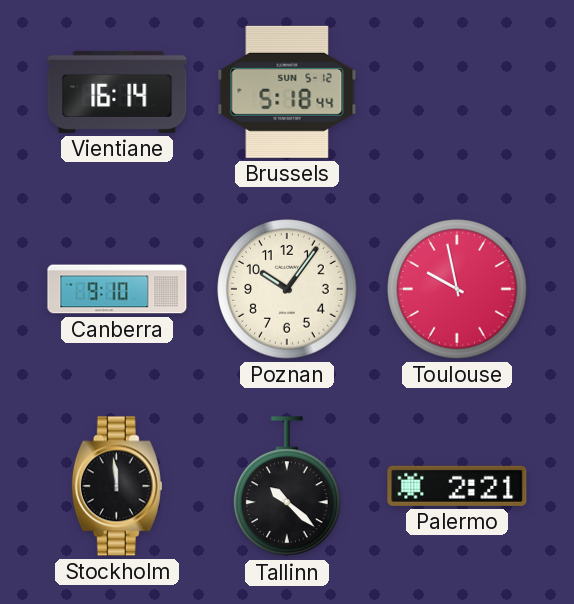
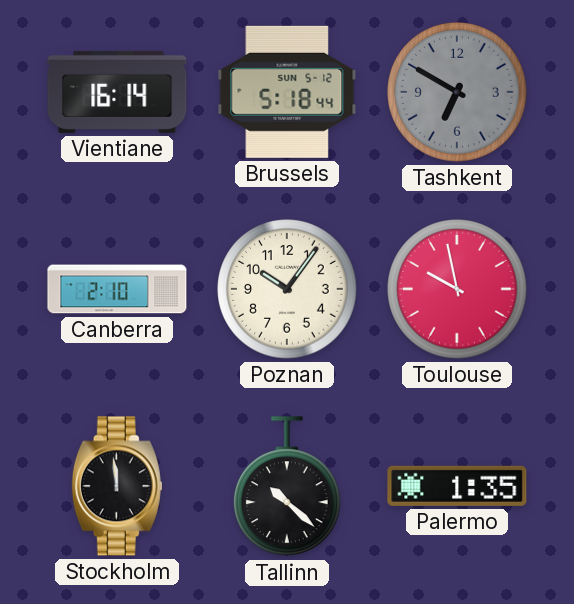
Tashkent: none -> 6:50
Canberra: 9:10 -> 2:10
Palermo: 2:21 -> 1:35
